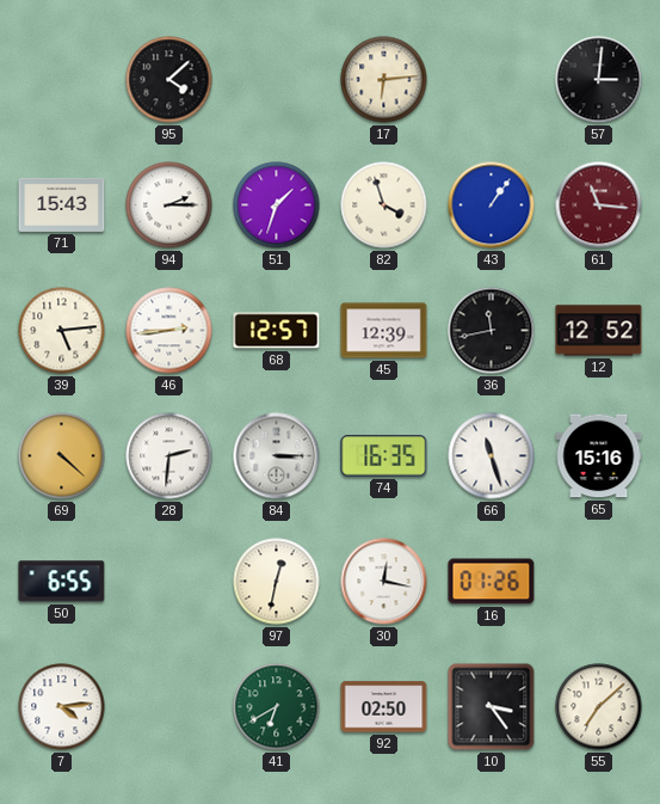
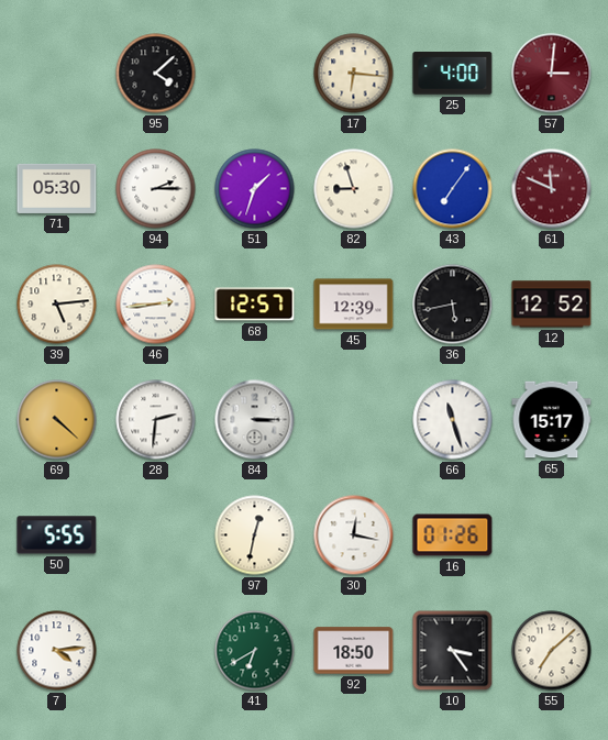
17: 6:14 -> 6:16
25: none -> 4:00
57 dial: black -> burgundy
71: 15:43 -> 05:30
82: 3:57 -> 8:57
43: 1:06 -> 7:06
61: 11:16 -> 11:49
36: 11:43 -> 5:43
74: 16:35 -> none
65: 15:16 -> 15:17
50: 6:55 -> 5:55
92: 02:50 -> 18:50
